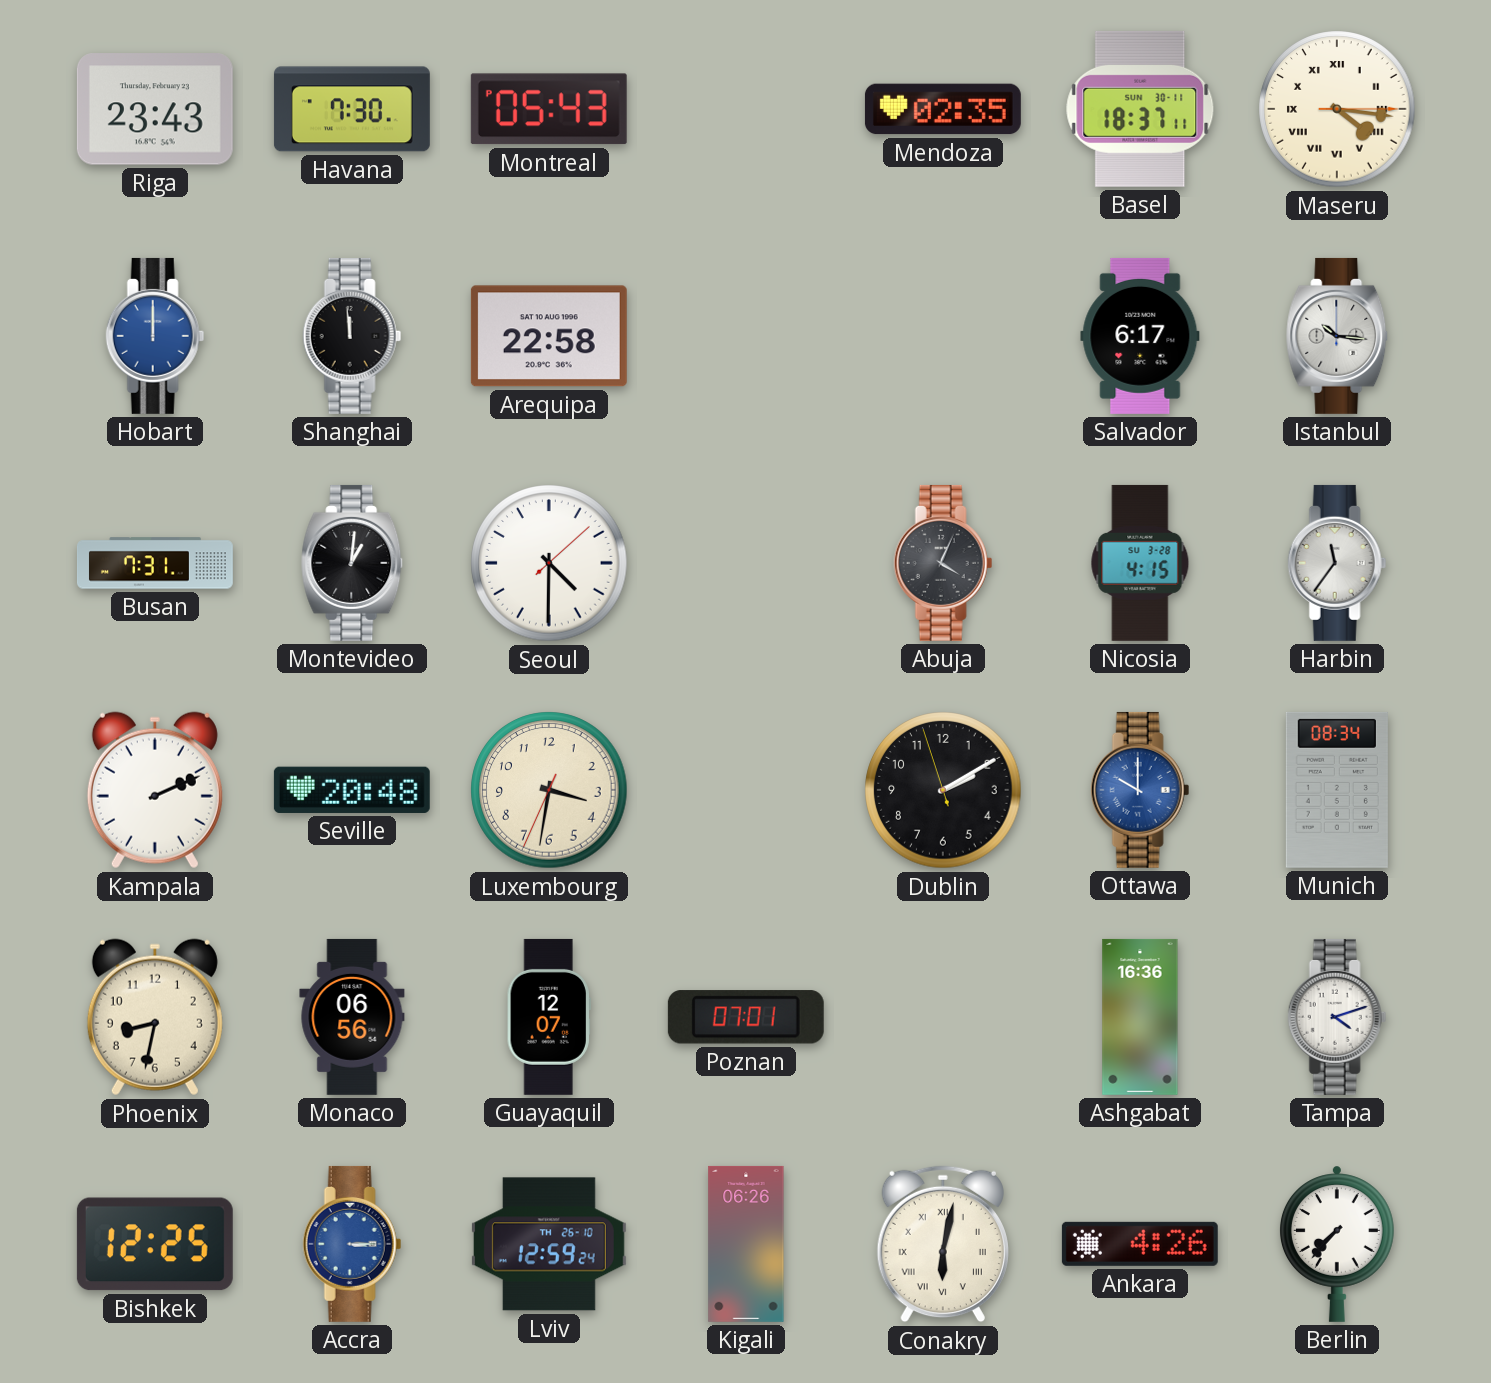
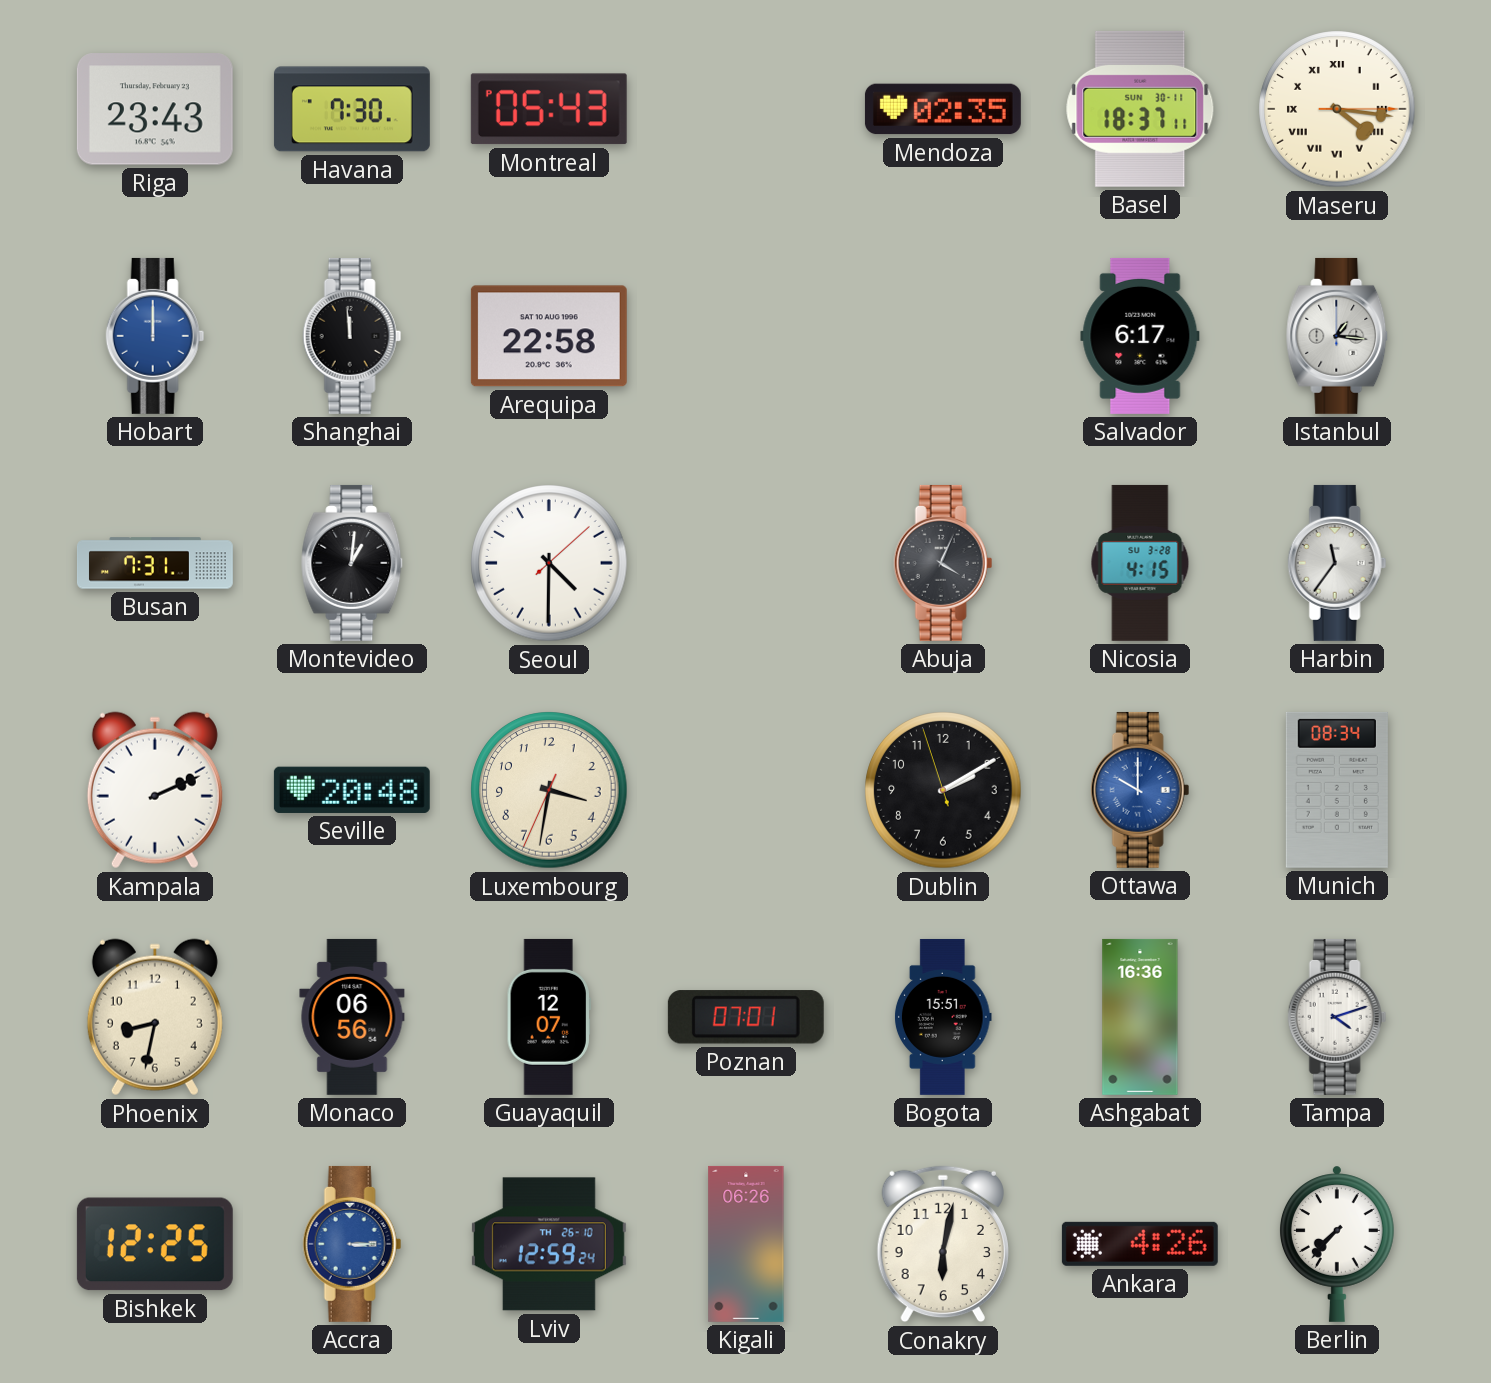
Istanbul: 10:16 -> 1:16
Bogota: none -> 15:51
Conakry numerals: Roman -> Arabic
